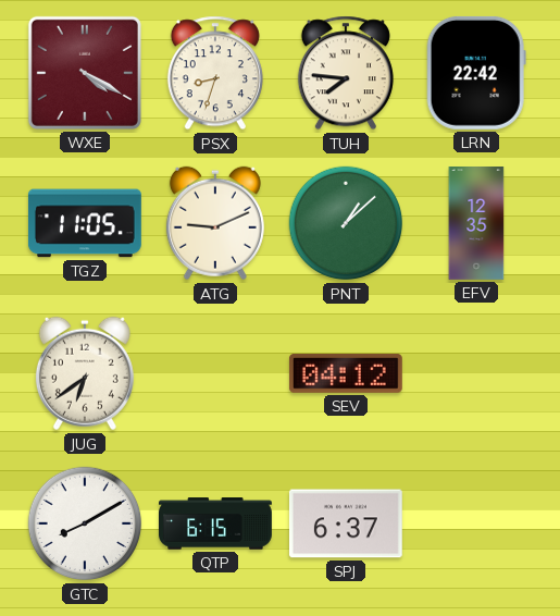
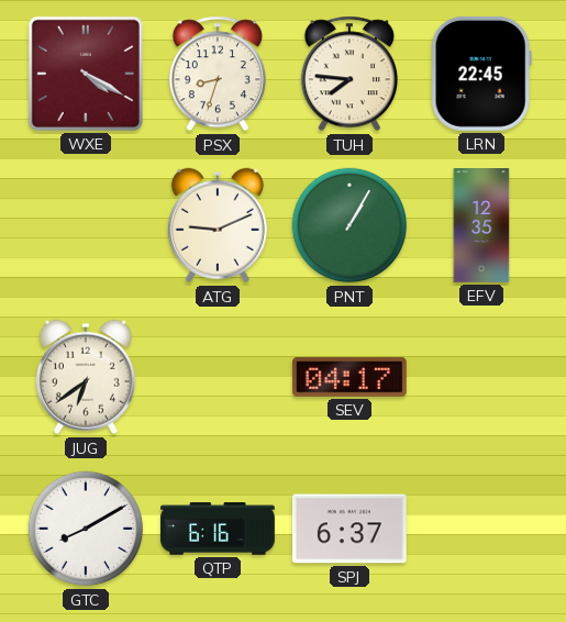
LRN: 22:42 -> 22:45
TGZ: 11:05 -> none
PNT: 1:08 -> 1:05
SEV: 04:12 -> 04:17
QTP: 6:15 -> 6:16
